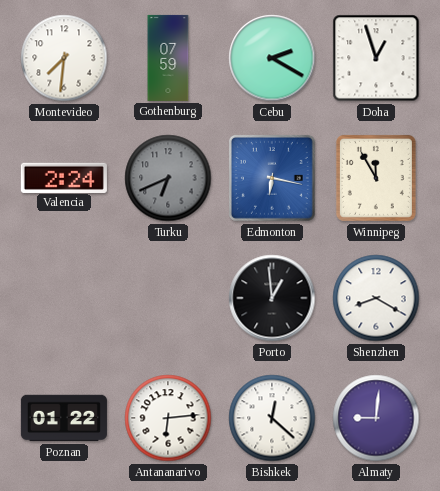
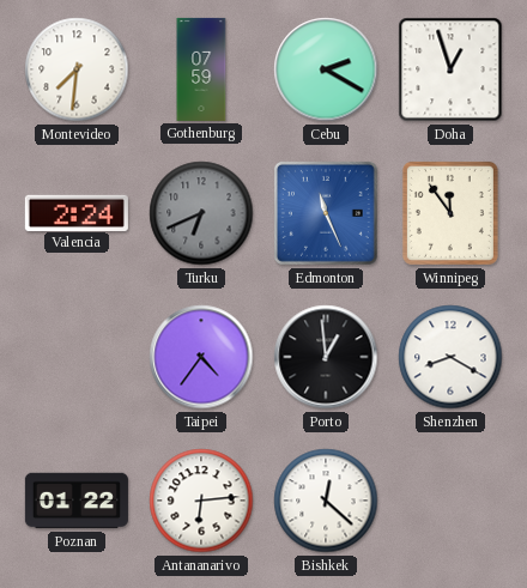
Edmonton: 6:17 -> 11:26
Winnipeg: 11:55 -> 11:54
Taipei: none -> 4:36
Almaty: 9:01 -> none
